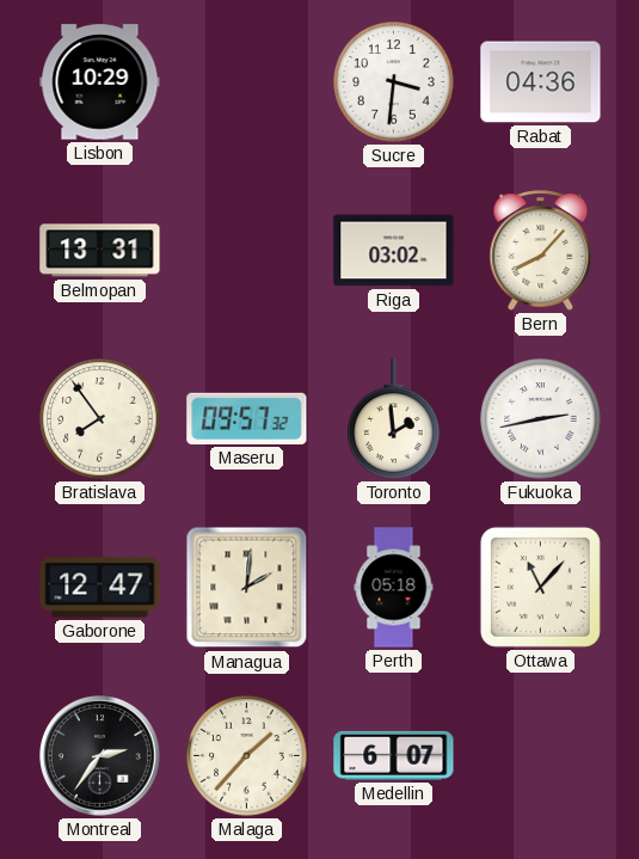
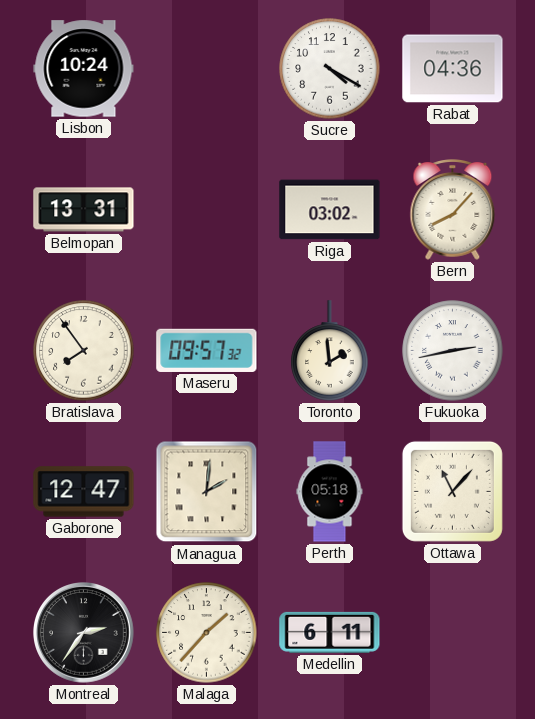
Lisbon: 10:29 -> 10:24
Sucre: 3:31 -> 4:20
Medellin: 6:07 -> 6:11
